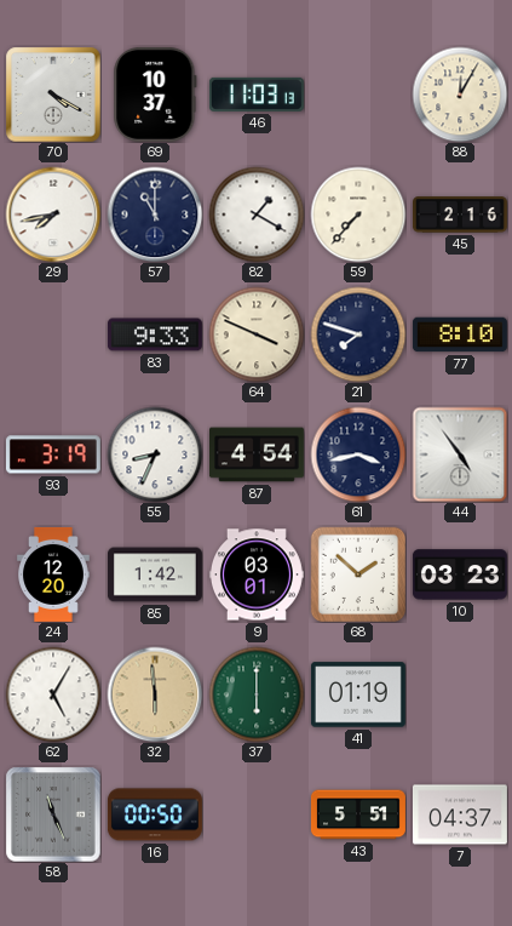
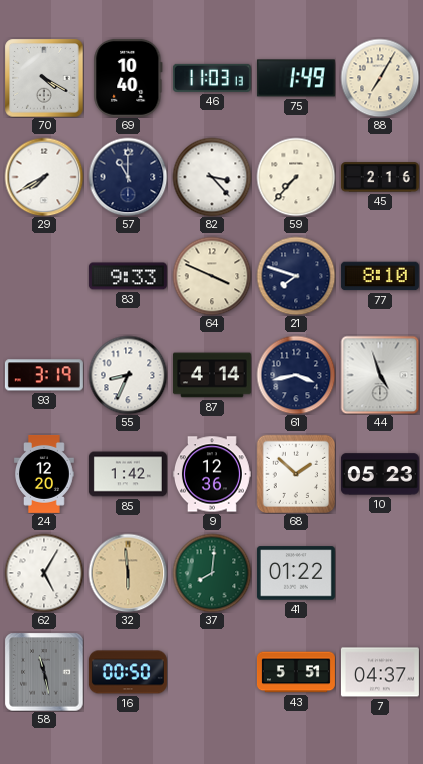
69: 10:37 -> 10:40
75: none -> 1:49
88: 12:05 -> 7:05
29: 7:43 -> 7:40
82: 1:20 -> 3:23
87: 4:54 -> 4:14
44: 4:54 -> 4:57
9: 03:01 -> 12:36
10: 03:23 -> 05:23
37: 6:00 -> 8:01
41: 01:19 -> 01:22
58: 11:26 -> 11:28
